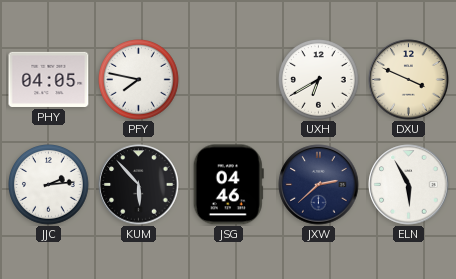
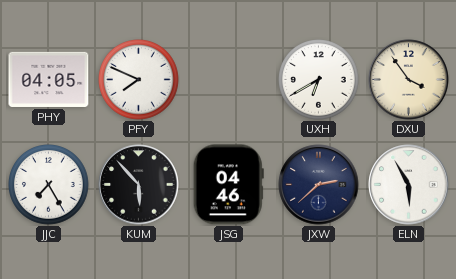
PFY: 7:47 -> 7:49
DXU: 3:49 -> 3:54
JJC: 2:14 -> 7:25
